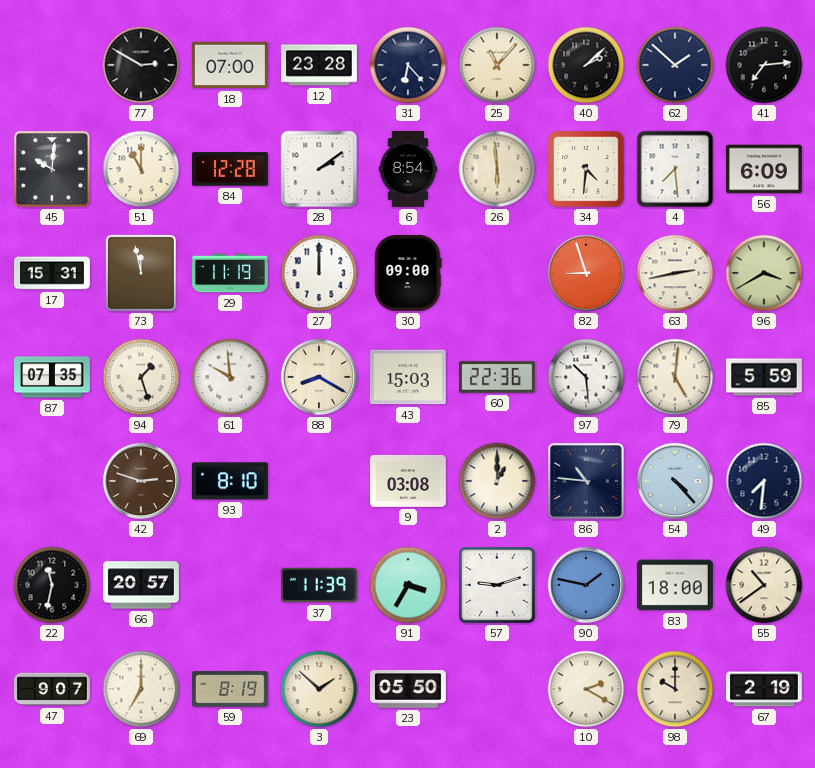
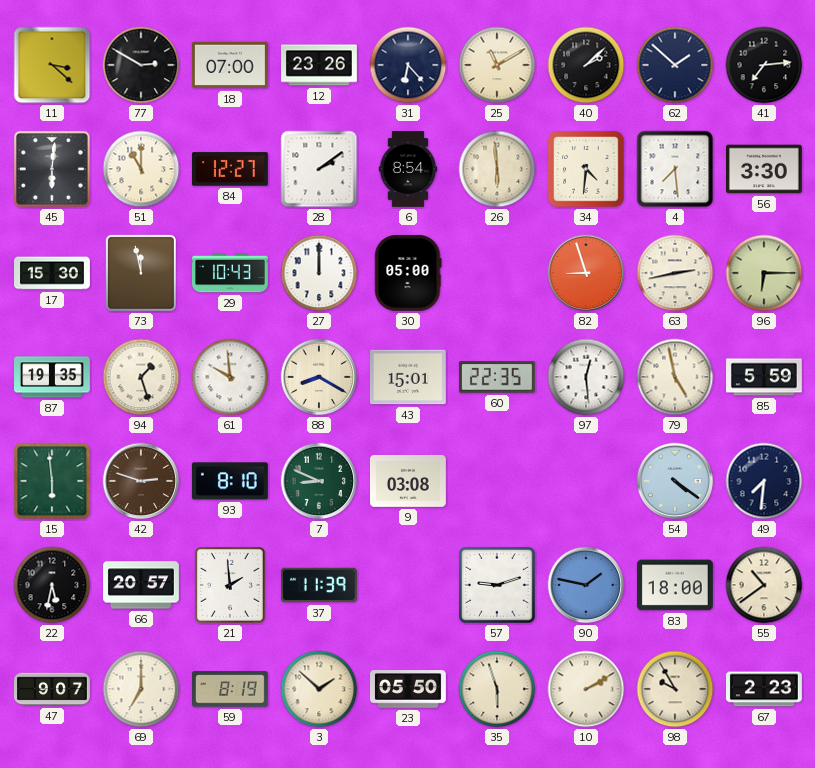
11: none -> 3:22
12: 23:28 -> 23:26
25: 11:07 -> 11:10
45: 10:01 -> 6:01
84: 12:28 -> 12:27
56: 6:09 -> 3:30
17: 15:31 -> 15:30
29: 11:19 -> 10:43
30: 09:00 -> 05:00
96: 3:40 -> 6:15
87: 07:35 -> 19:35
43: 15:03 -> 15:01
60: 22:36 -> 22:35
97: 10:29 -> 12:29
79: 5:01 -> 4:58
15: none -> 5:59
7: none -> 8:49
2: 1:00 -> none
86: 10:46 -> none
54: 4:23 -> 4:21
22: 11:32 -> 5:32
21: none -> 1:59
91: 3:35 -> none
35: none -> 5:57
10: 2:20 -> 2:10
98: 10:00 -> 9:55
67: 2:19 -> 2:23
